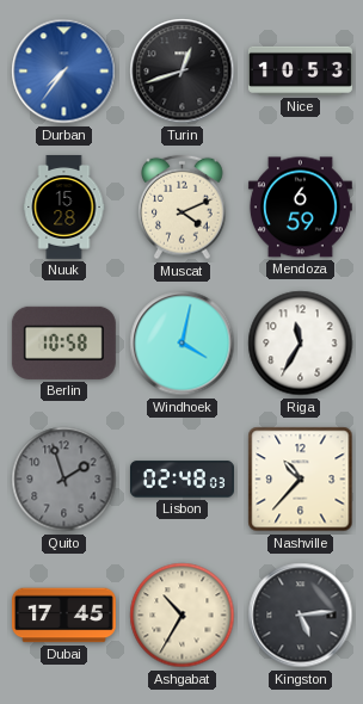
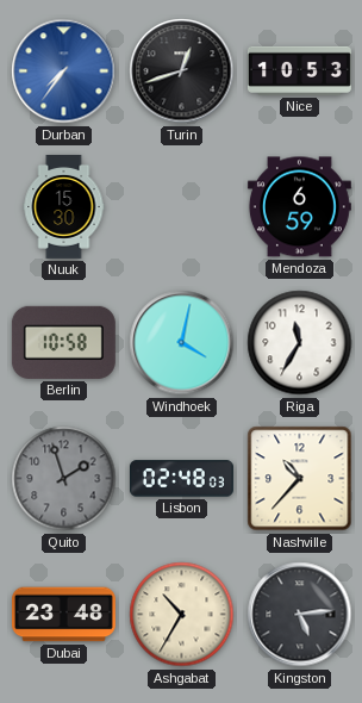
Nuuk: 15:28 -> 15:30
Muscat: 4:11 -> none
Dubai: 17:45 -> 23:48
